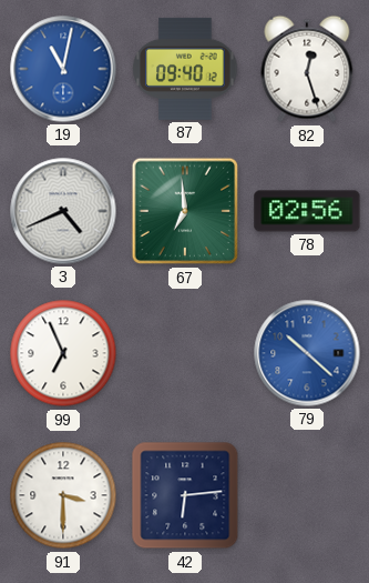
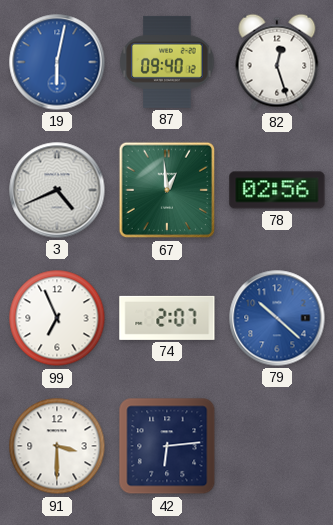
19: 11:02 -> 6:02
67: 6:59 -> 12:59
74: none -> 2:07
